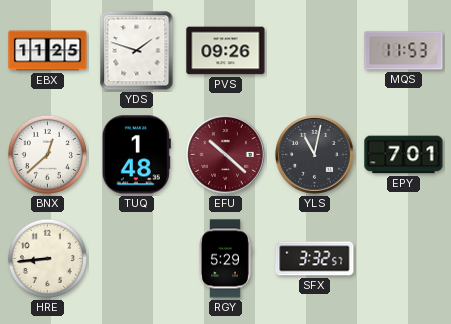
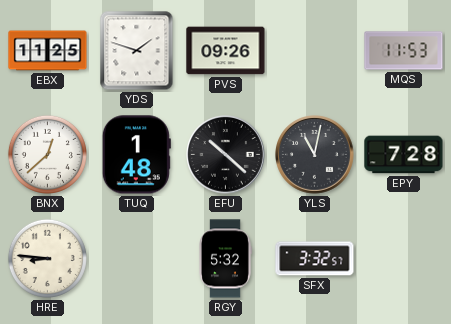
EFU dial: burgundy -> black
EPY: 7:01 -> 7:28
HRE: 8:44 -> 8:46
RGY: 5:29 -> 5:32
